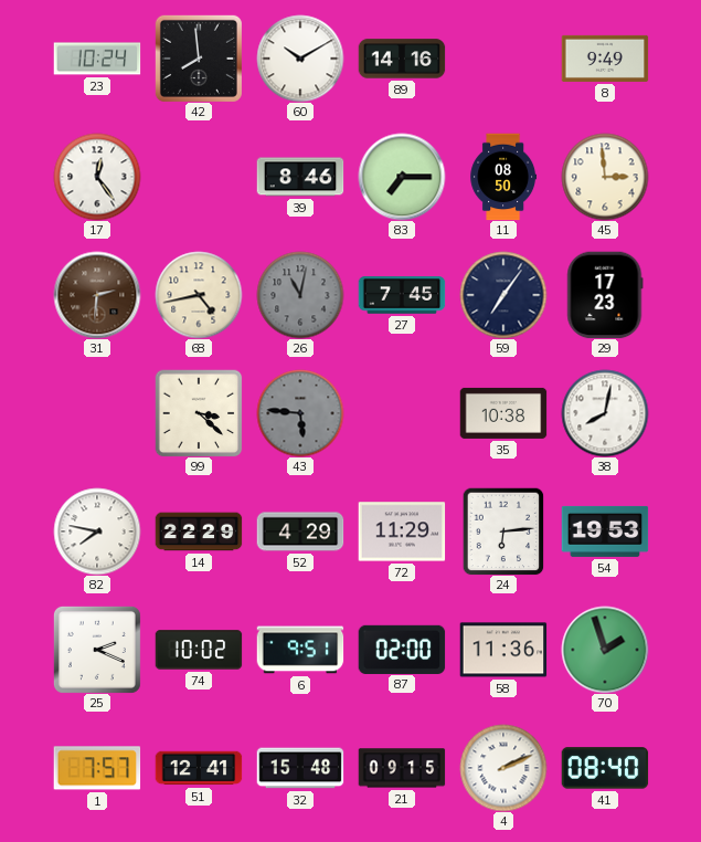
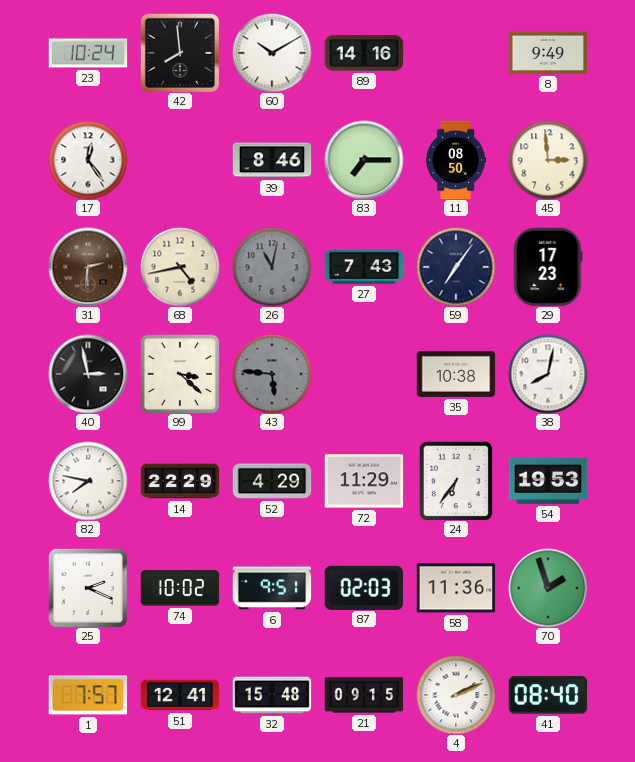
27: 7:45 -> 7:43
40: none -> 2:58
24: 6:14 -> 6:36
87: 02:00 -> 02:03
